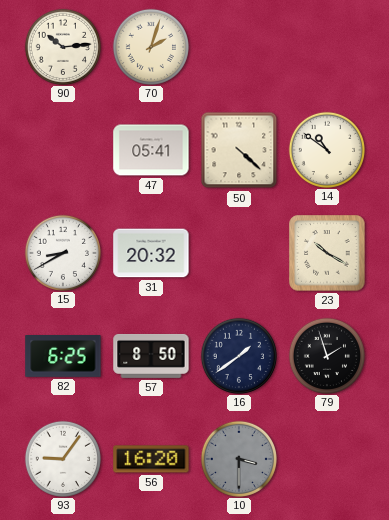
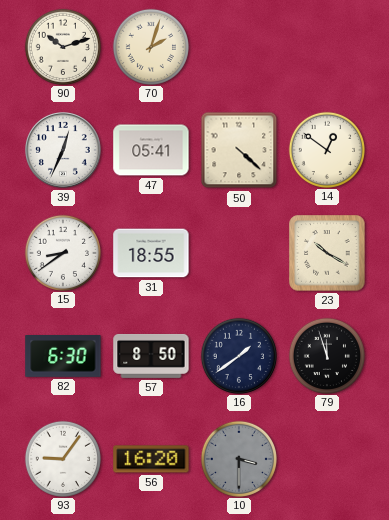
90: 10:14 -> 10:12
39: none -> 12:34
14: 10:51 -> 12:51
15: 8:40 -> 8:39
31: 20:32 -> 18:55
82: 6:25 -> 6:30
79: 1:57 -> 11:57
